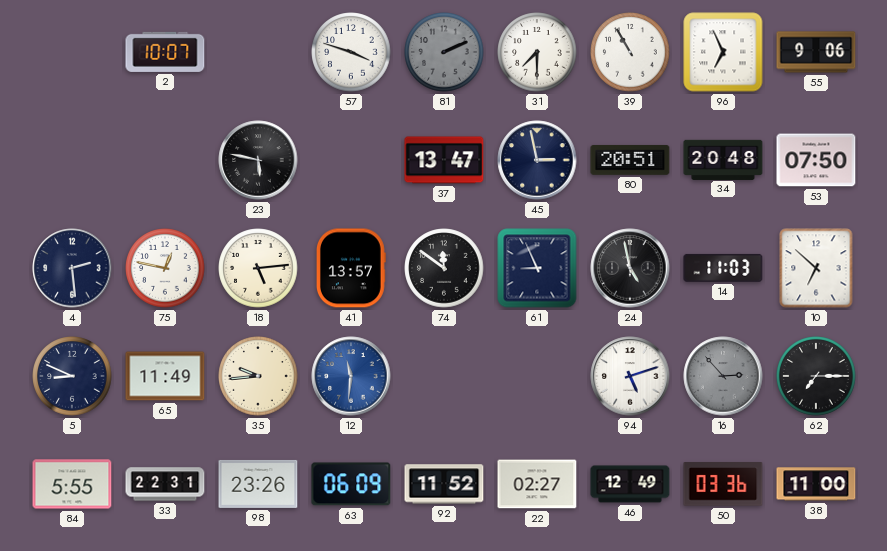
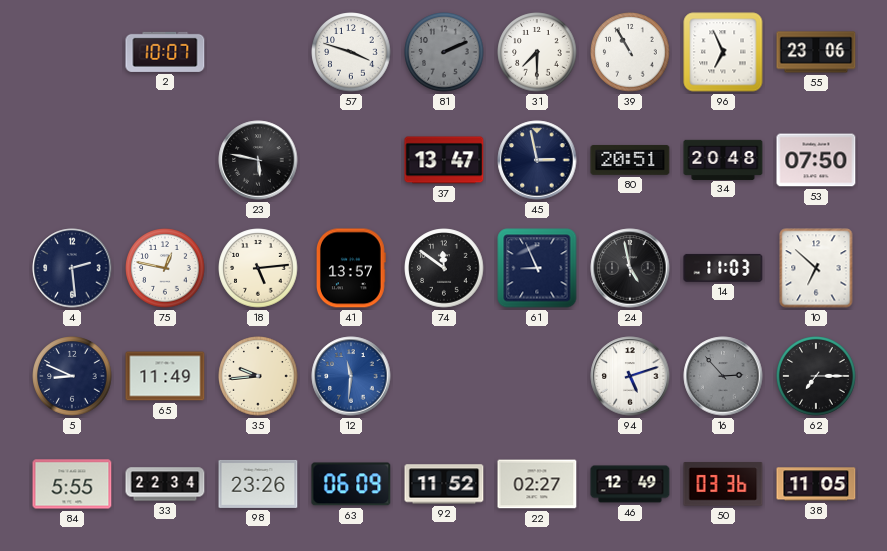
55: 9:06 -> 23:06
33: 22:31 -> 22:34
38: 11:00 -> 11:05
